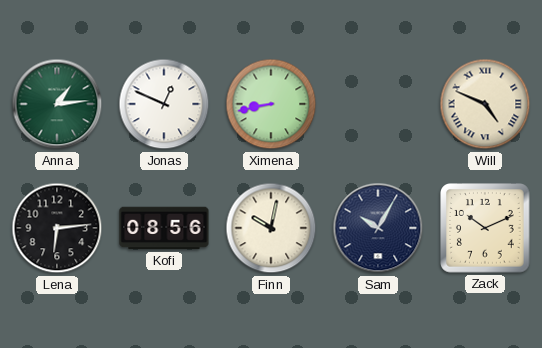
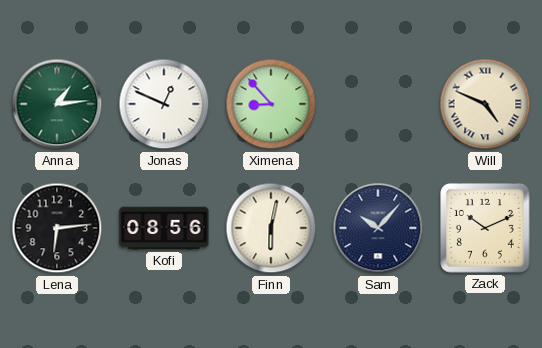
Ximena: 8:43 -> 8:53
Finn: 10:02 -> 6:02
Sam: 10:05 -> 10:07
